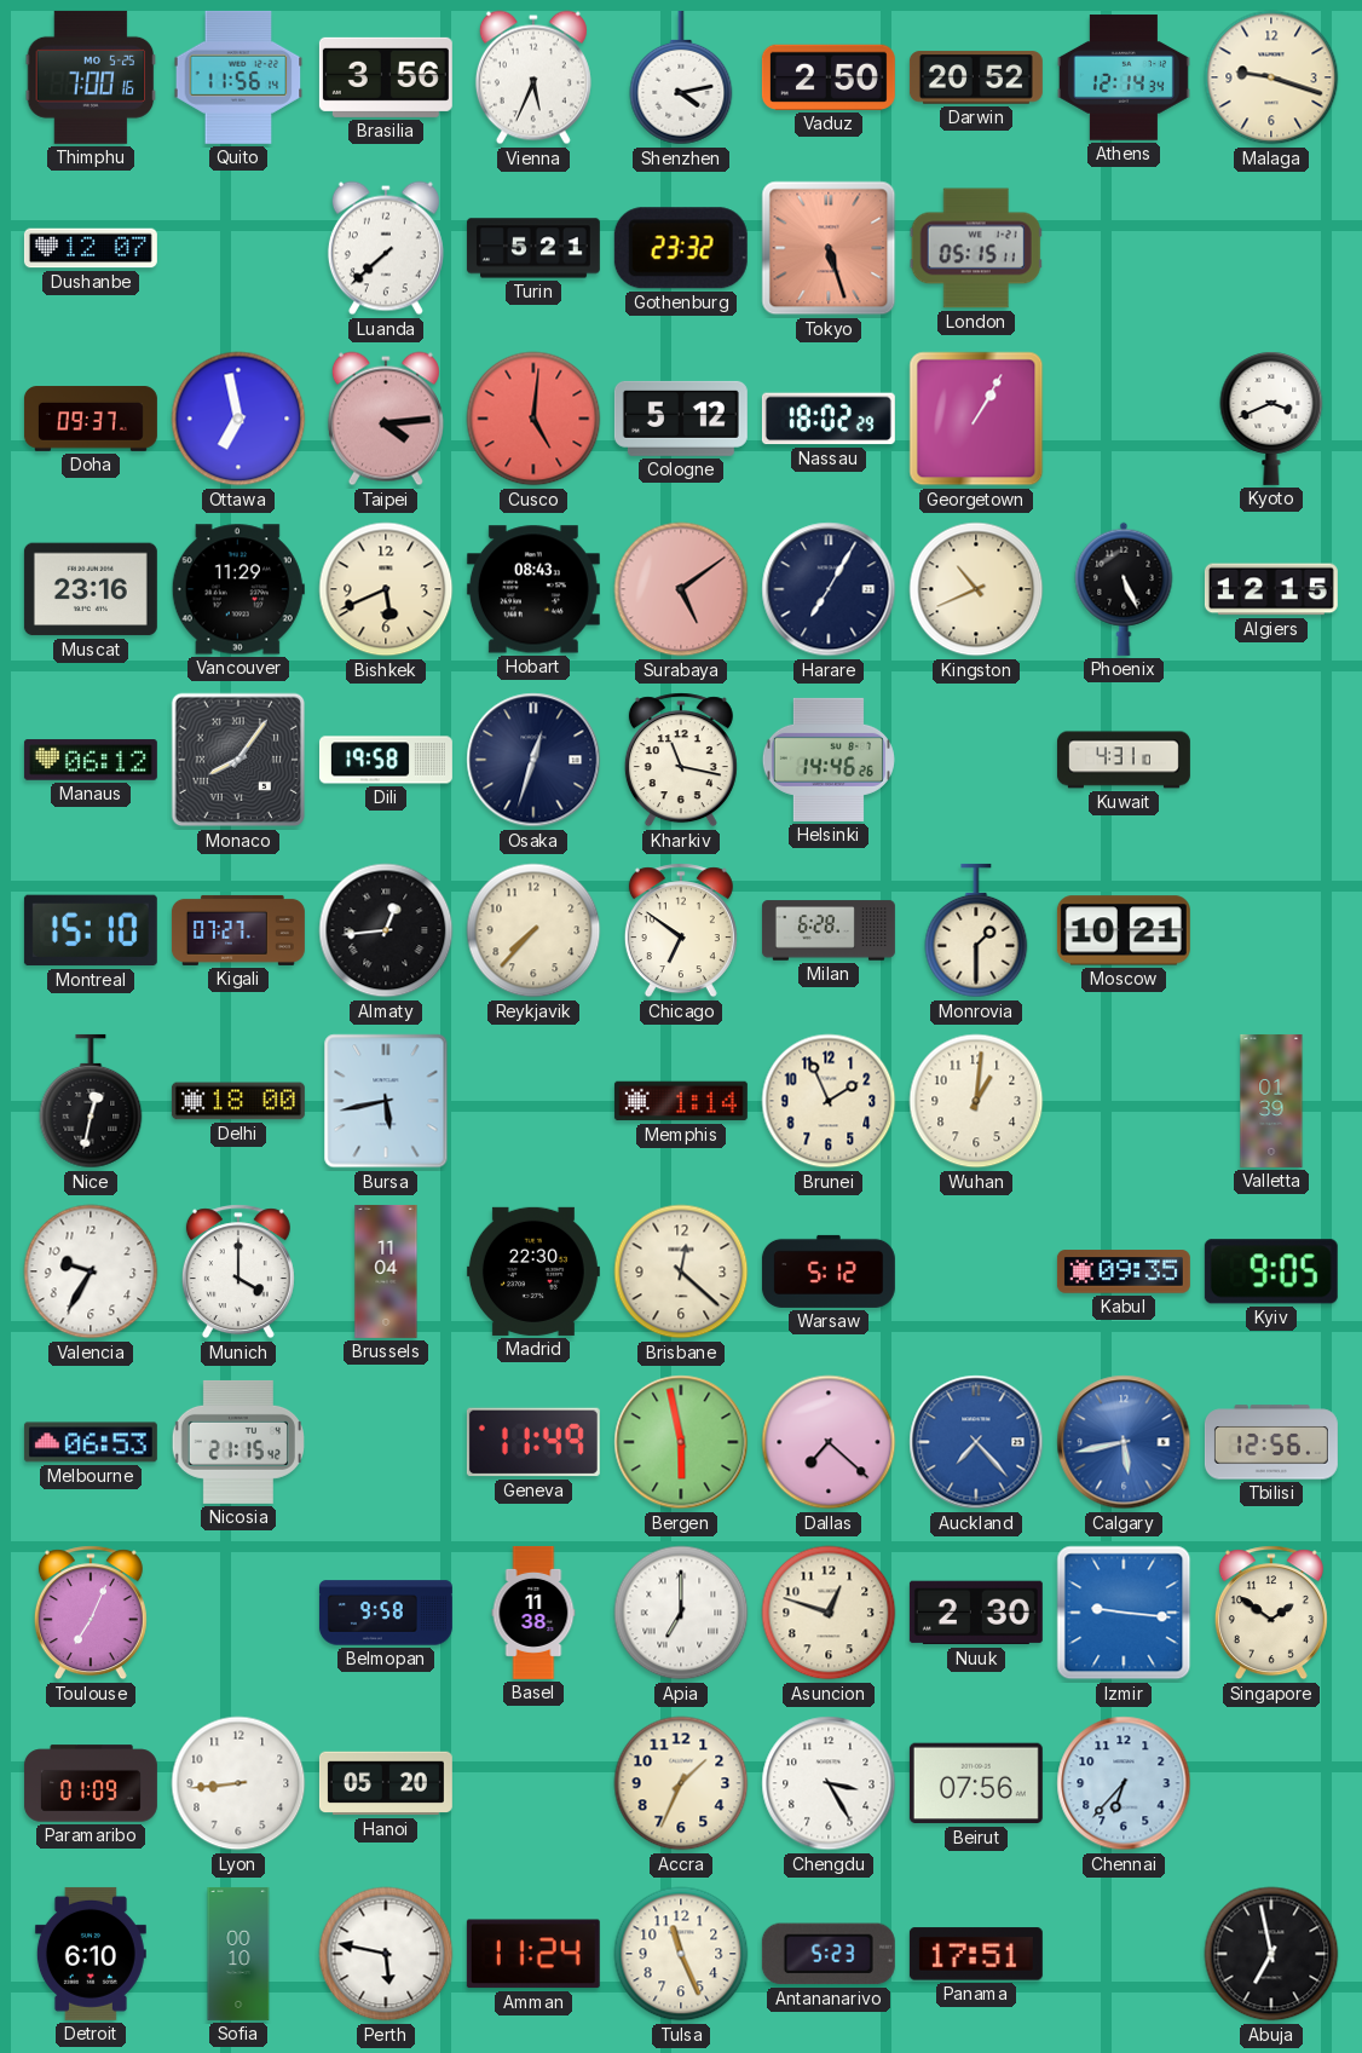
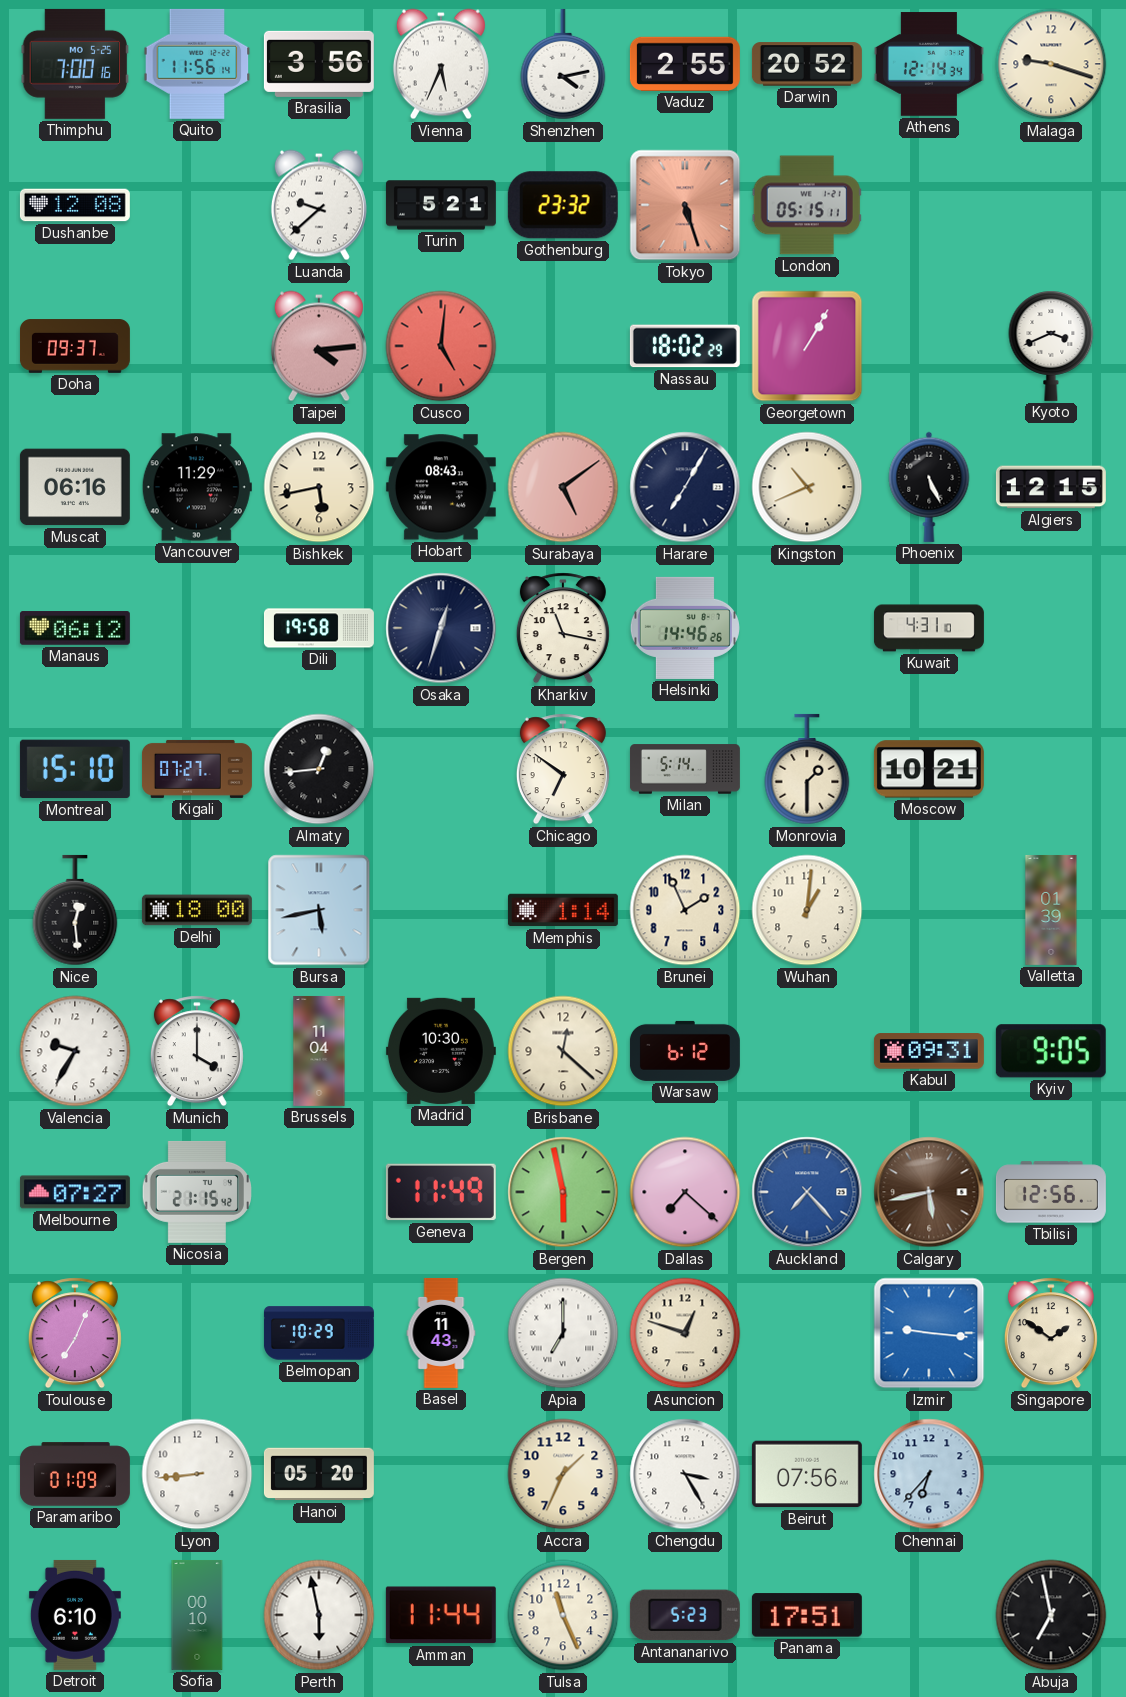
Vaduz: 2:50 -> 2:55
Dushanbe: 12:07 -> 12:08
Luanda: 7:38 -> 9:38
Ottawa: 6:58 -> none
Cologne: 5:12 -> none
Muscat: 23:16 -> 06:16
Bishkek: 5:41 -> 5:43
Monaco: 8:06 -> none
Reykjavik: 7:37 -> none
Milan: 6:28 -> 5:14
Nice: 12:32 -> 12:29
Madrid: 22:30 -> 10:30
Warsaw: 5:12 -> 6:12
Kabul: 09:35 -> 09:31
Melbourne: 06:53 -> 07:27
Calgary dial: blue -> brown
Belmopan: 9:58 -> 10:29
Basel: 11:38 -> 11:43
Nuuk: 2:30 -> none
Perth: 5:47 -> 5:58
Amman: 11:24 -> 11:44
